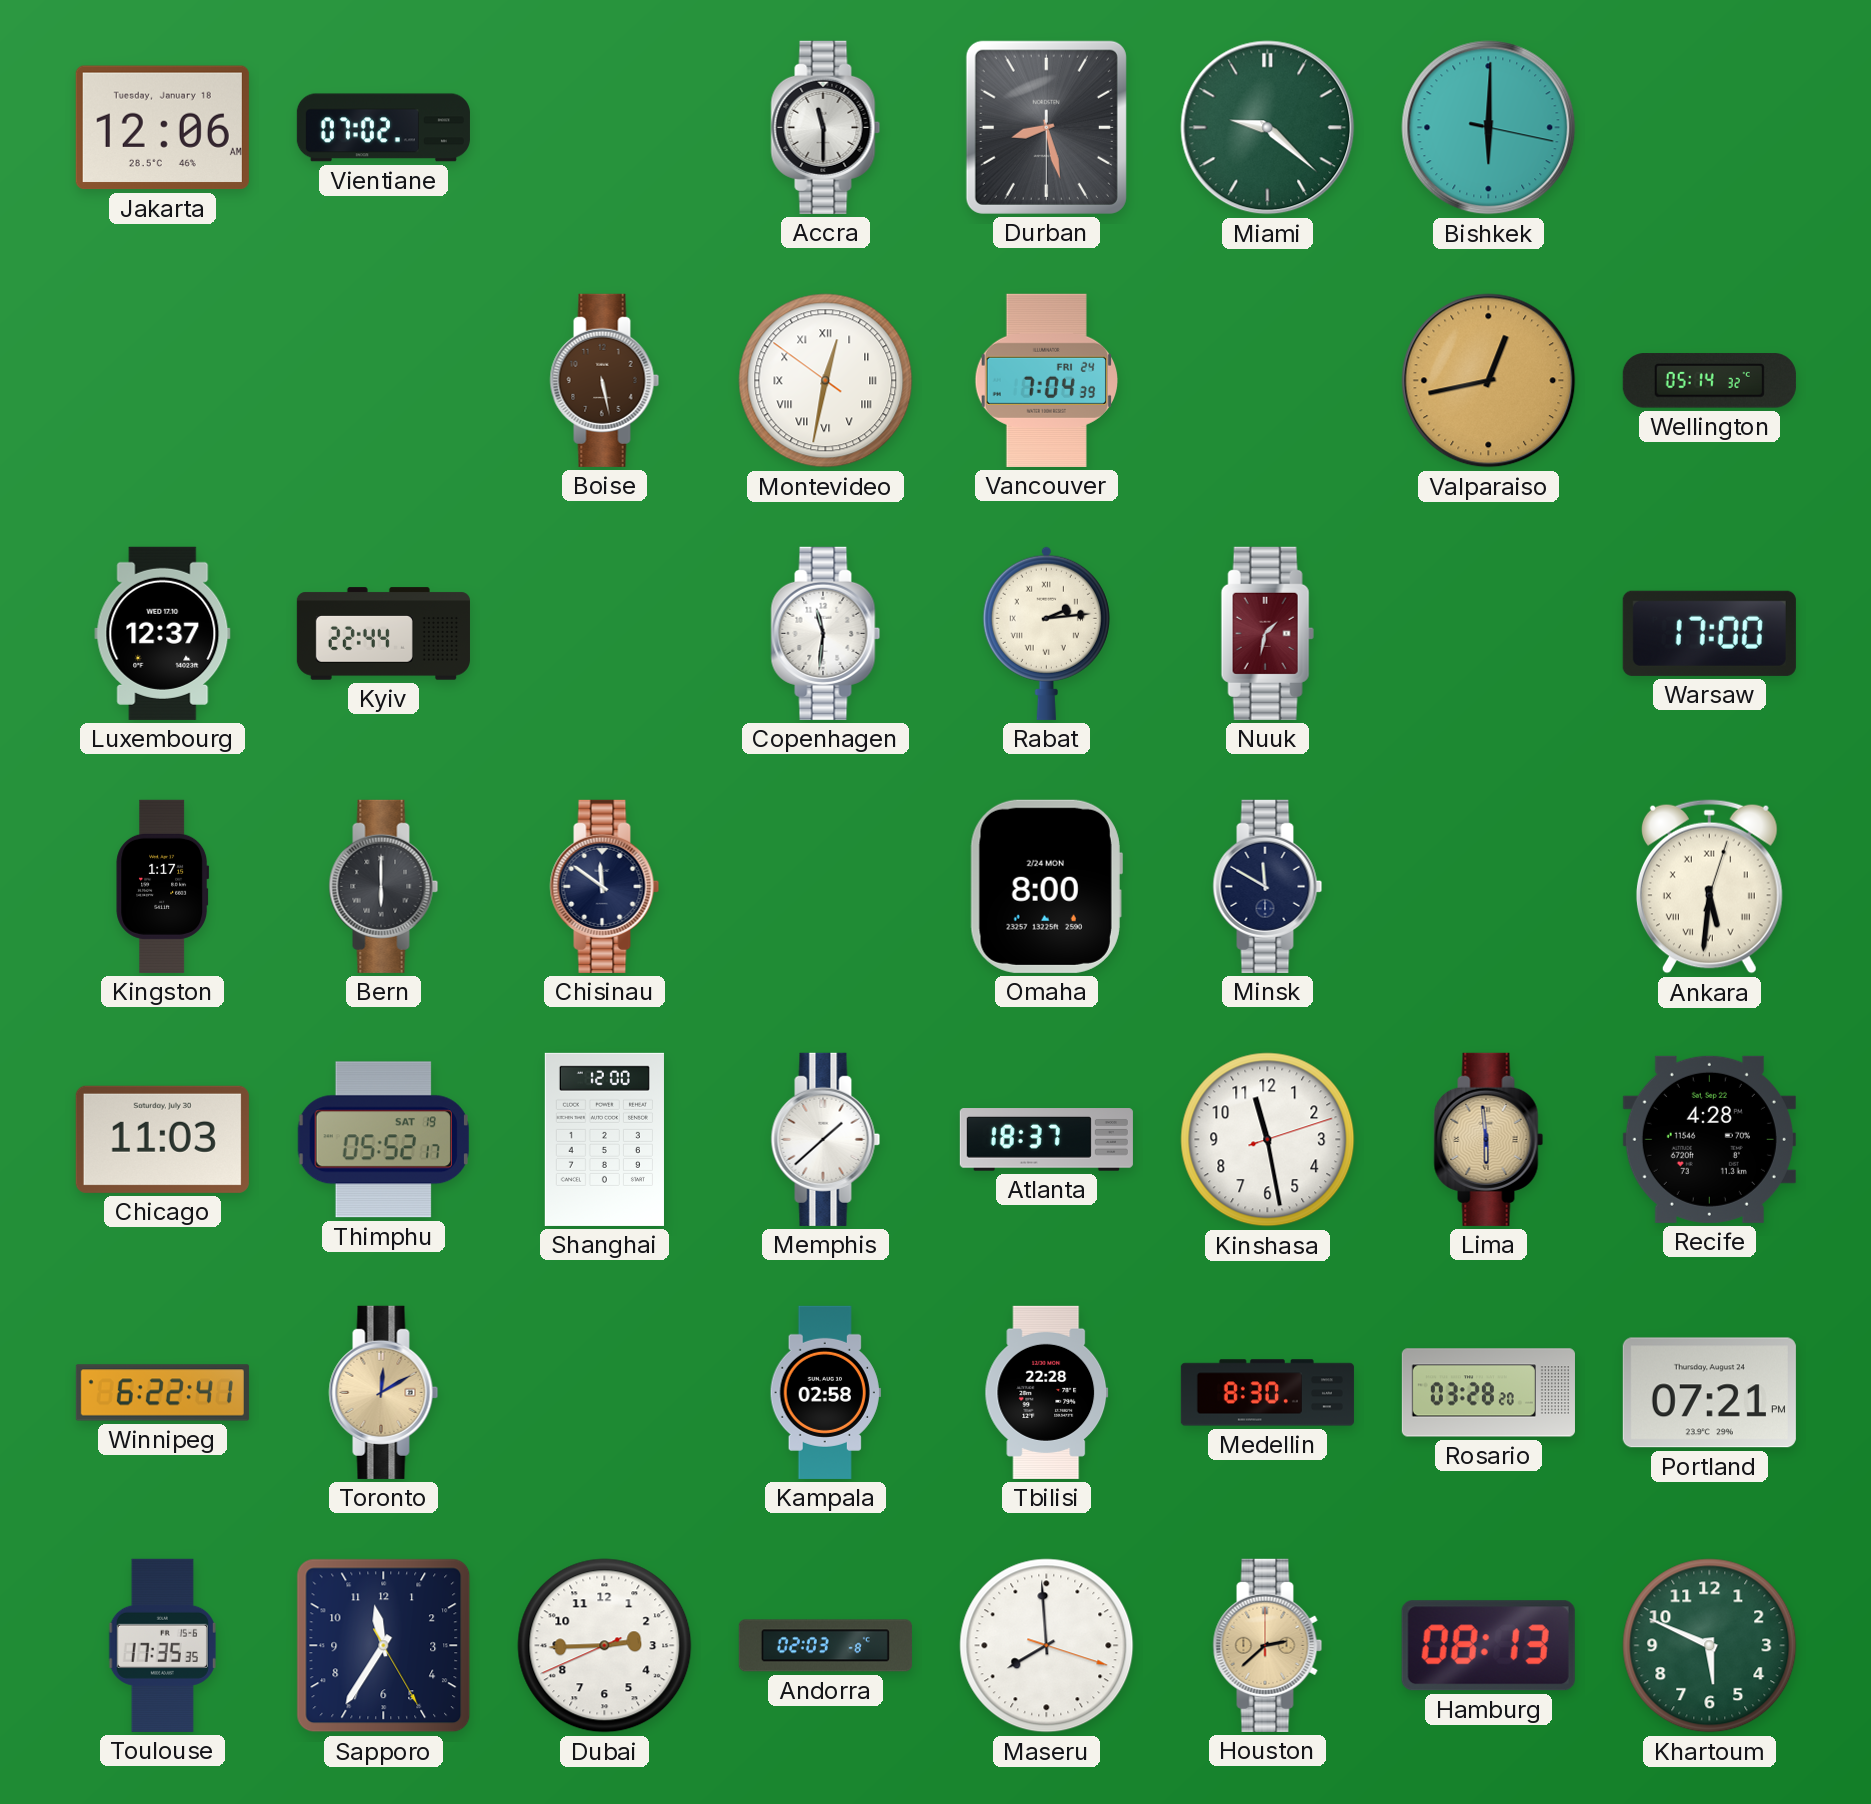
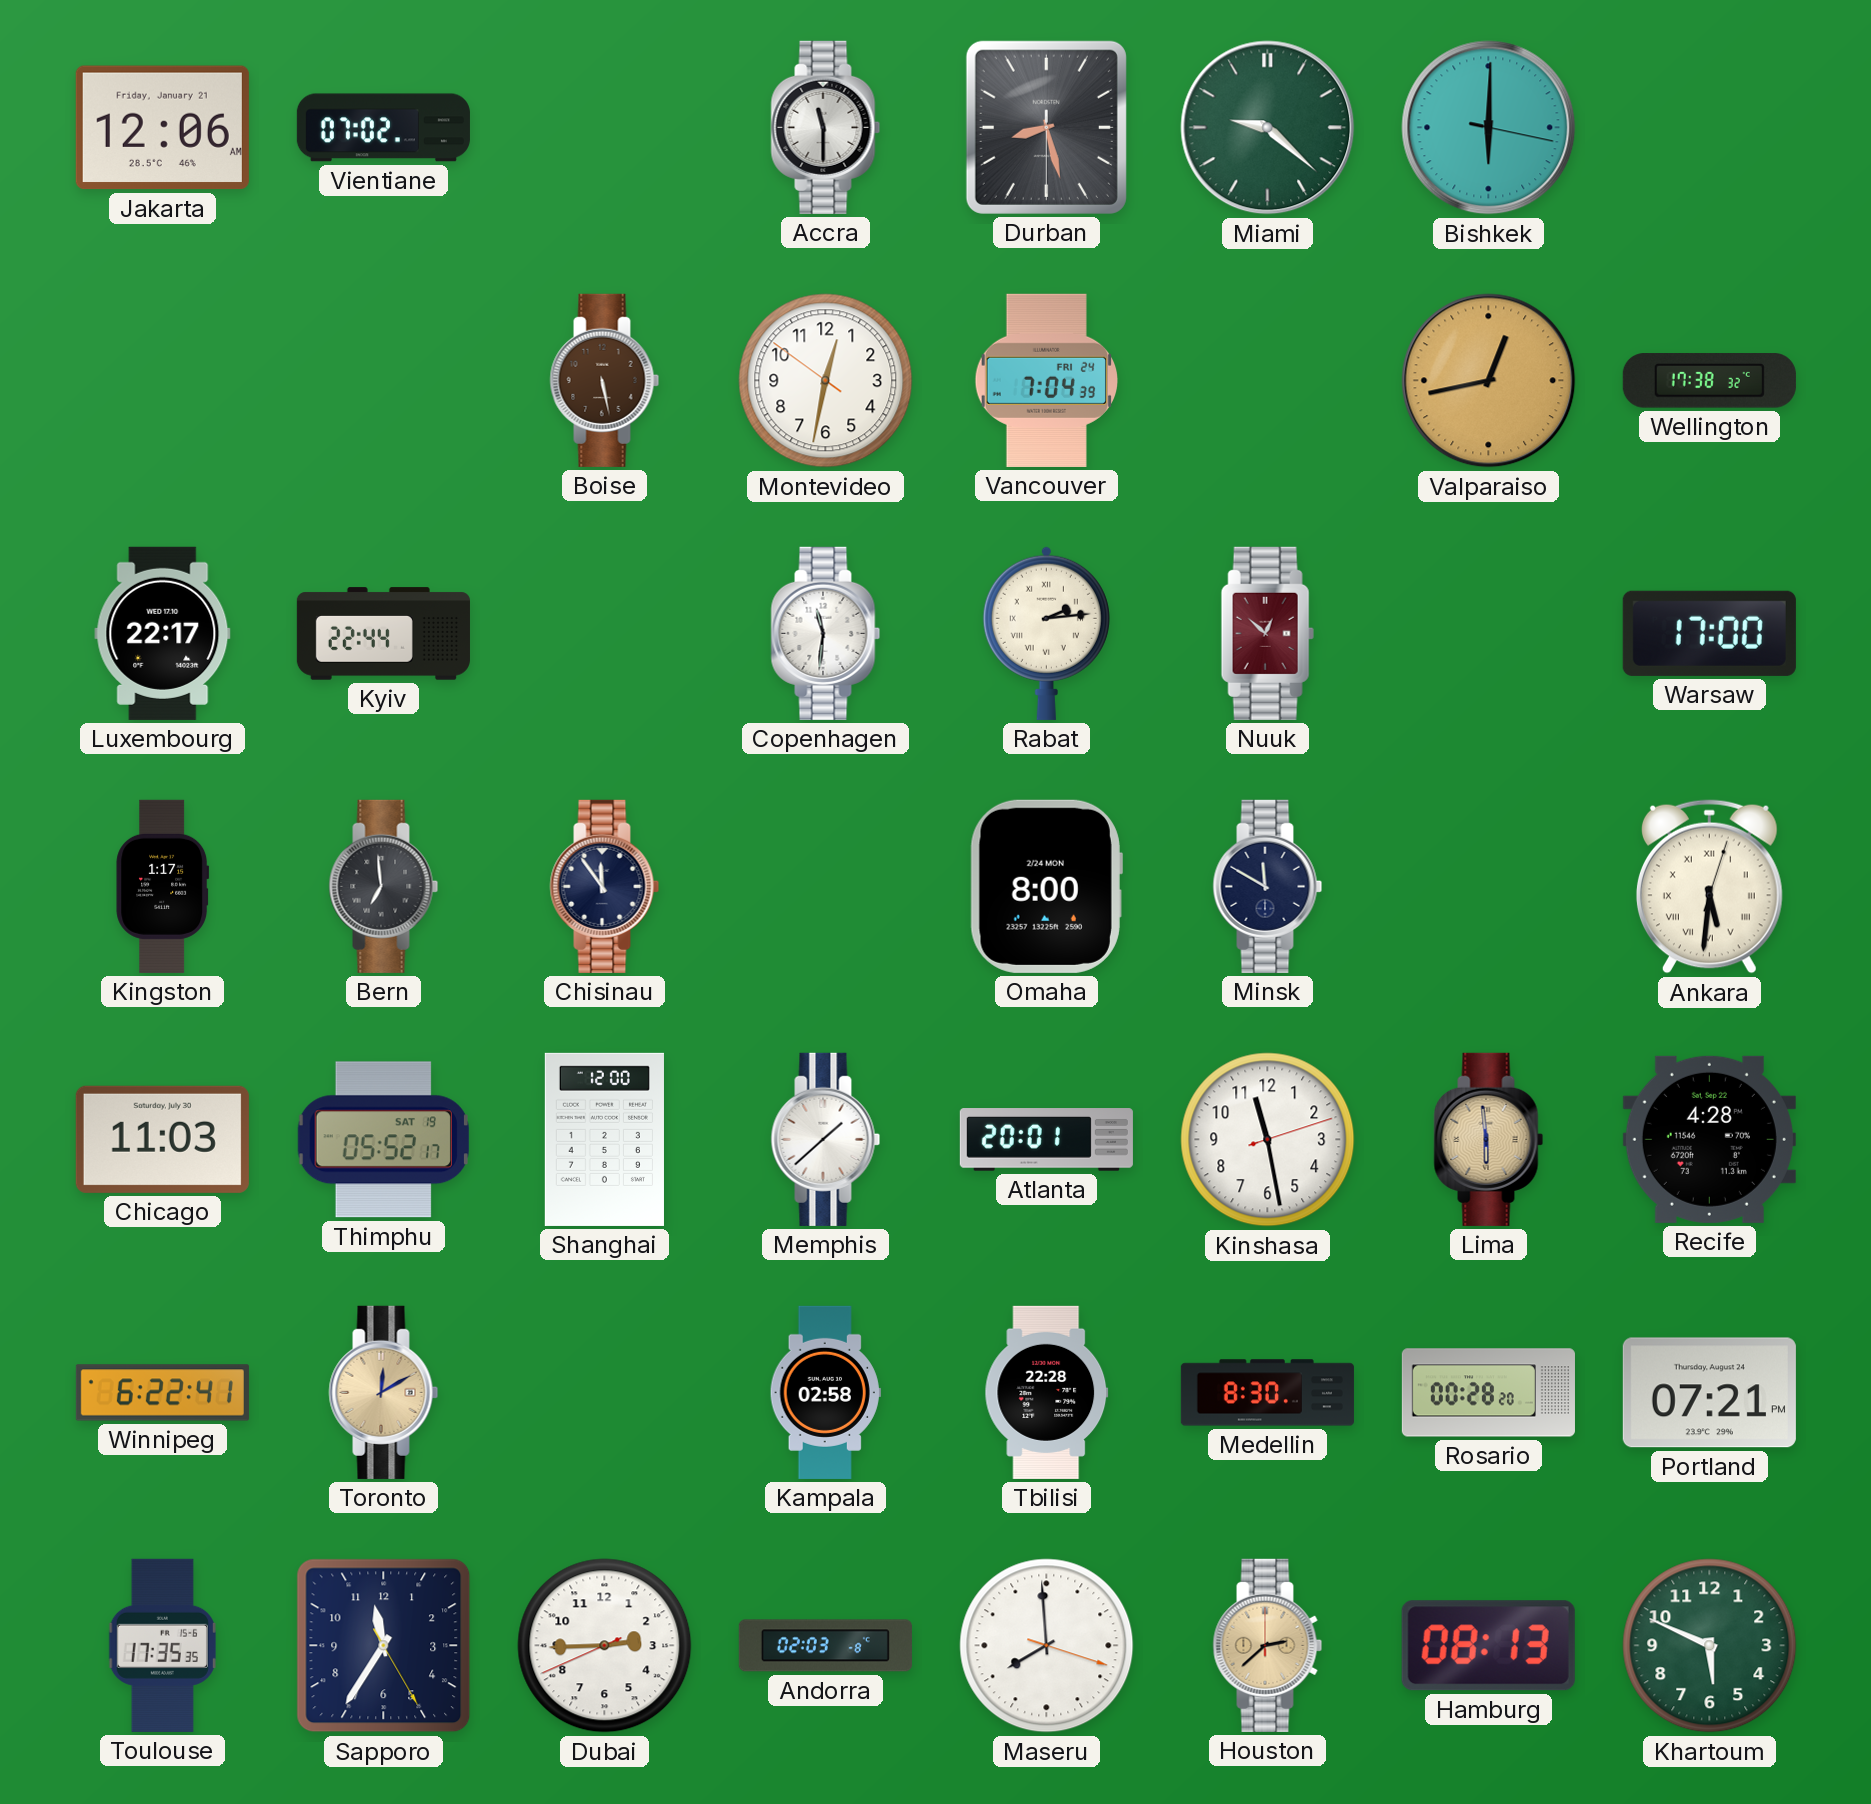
Jakarta date: Tuesday, January 18 -> Friday, January 21
Montevideo numerals: Roman -> Arabic
Wellington: 05:14 -> 17:38
Luxembourg: 12:37 -> 22:17
Nuuk: 1:32 -> 12:52
Bern: 6:00 -> 6:59
Chisinau: 11:51 -> 11:54
Atlanta: 18:37 -> 20:01
Rosario: 03:28 -> 00:28
